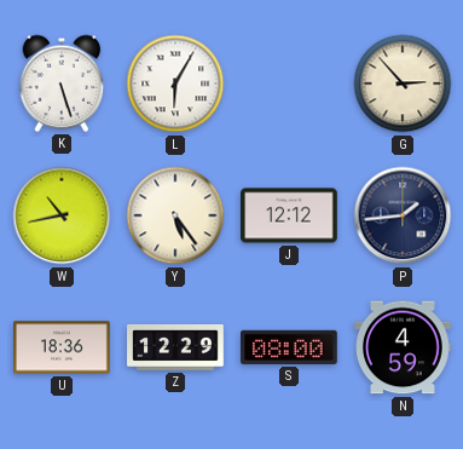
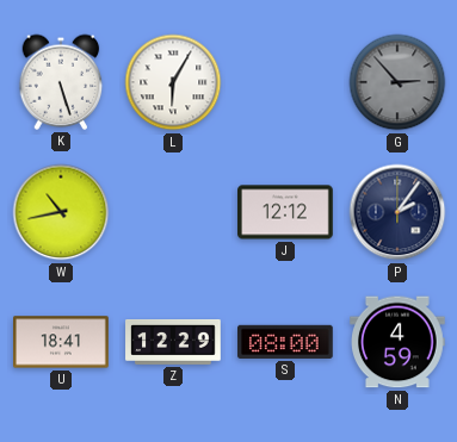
G dial: cream -> grey
Y: 5:24 -> none
P: 1:44 -> 2:06
U: 18:36 -> 18:41
